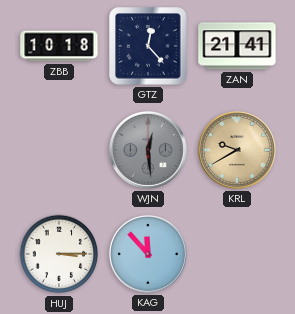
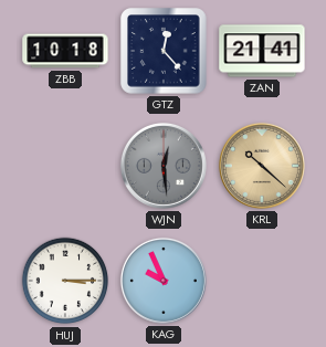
KRL: 9:40 -> 10:22
KAG: 11:53 -> 9:56
